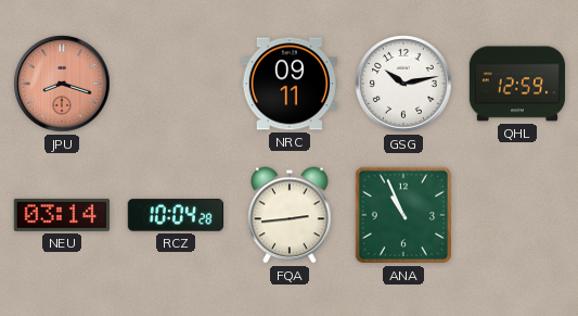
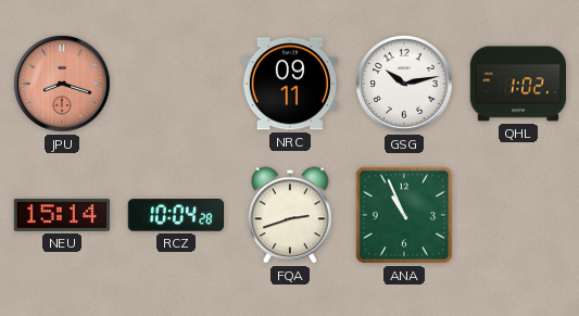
QHL: 12:59 -> 1:02
NEU: 03:14 -> 15:14
FQA: 2:44 -> 2:42
